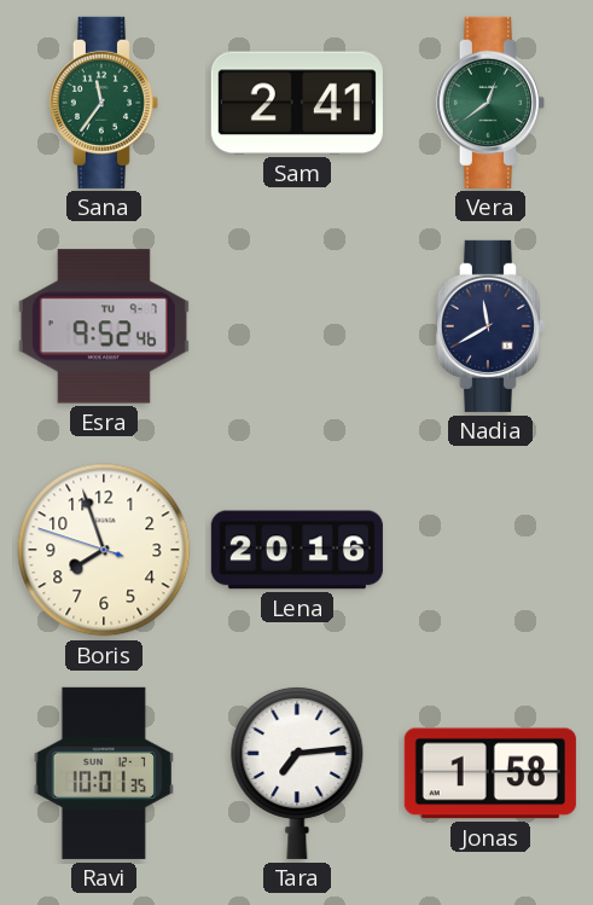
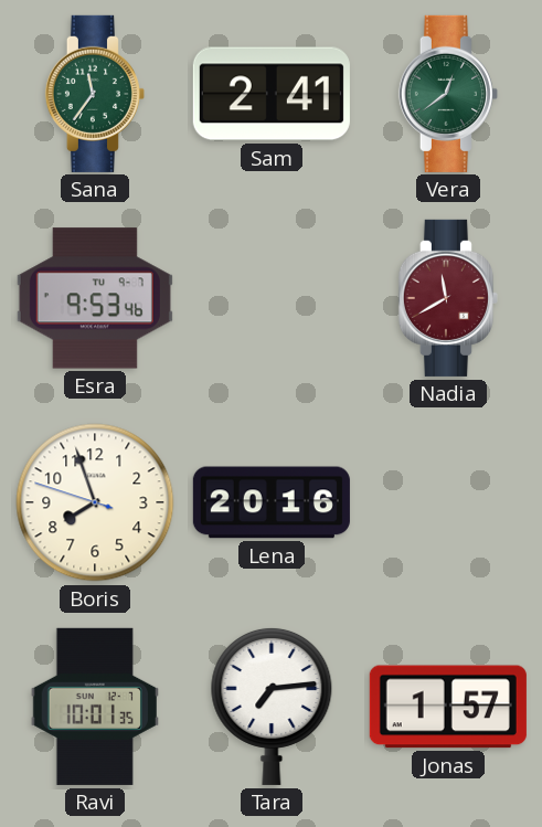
Esra: 9:52 -> 9:53
Nadia dial: navy -> burgundy
Jonas: 1:58 -> 1:57
